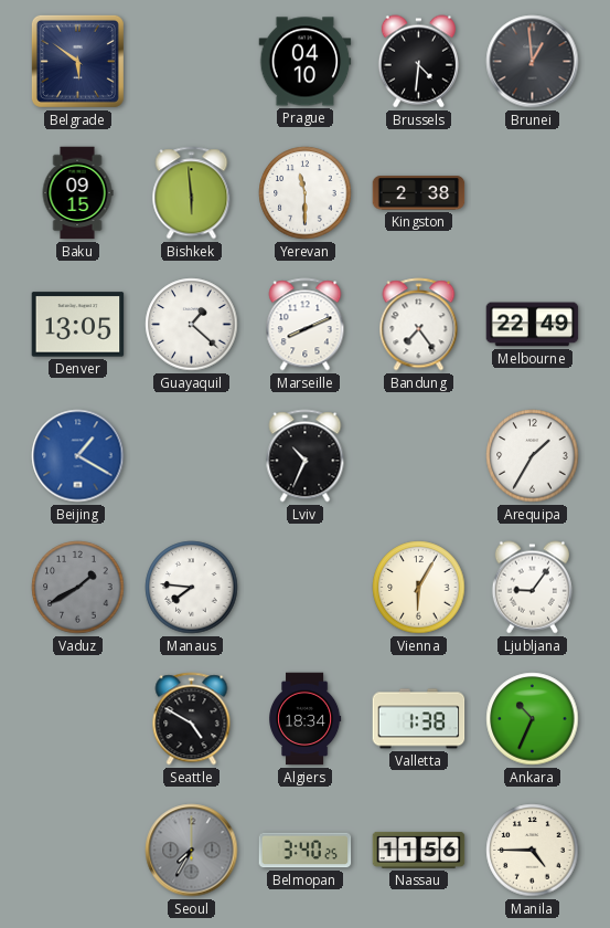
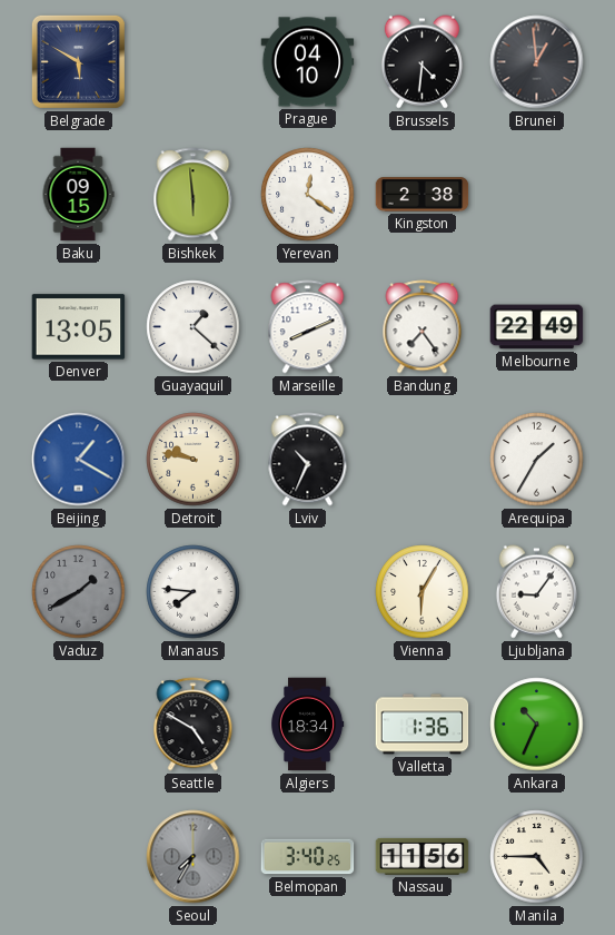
Belgrade: 5:51 -> 5:50
Yerevan: 11:30 -> 12:21
Detroit: none -> 9:47
Valletta: 1:38 -> 1:36
